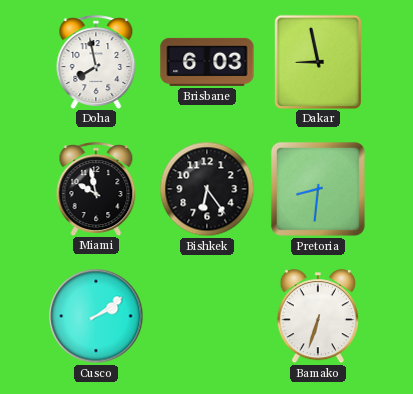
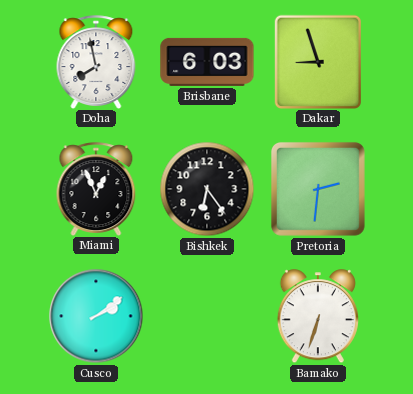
Dakar: 8:58 -> 8:57
Miami: 9:58 -> 12:56
Pretoria: 8:31 -> 2:31
